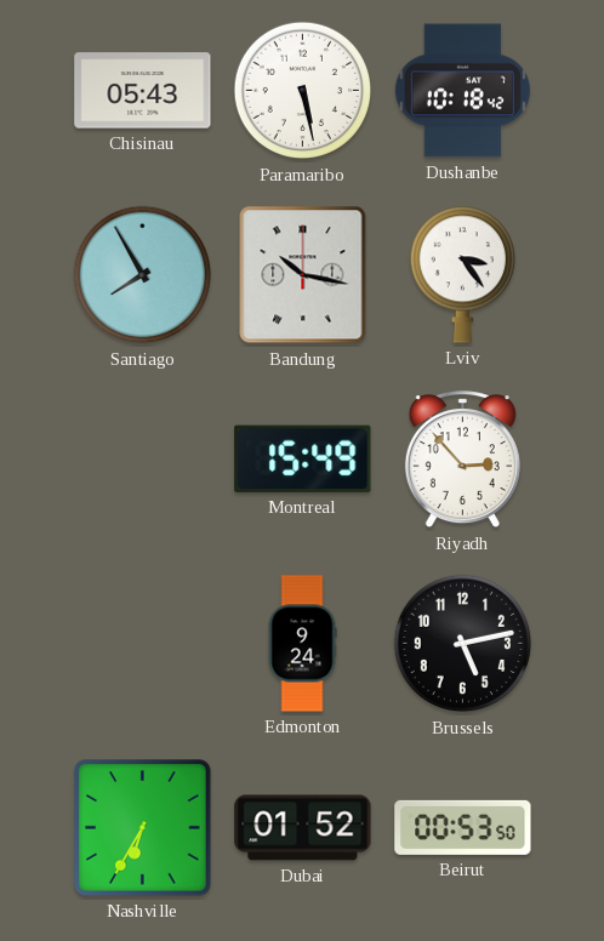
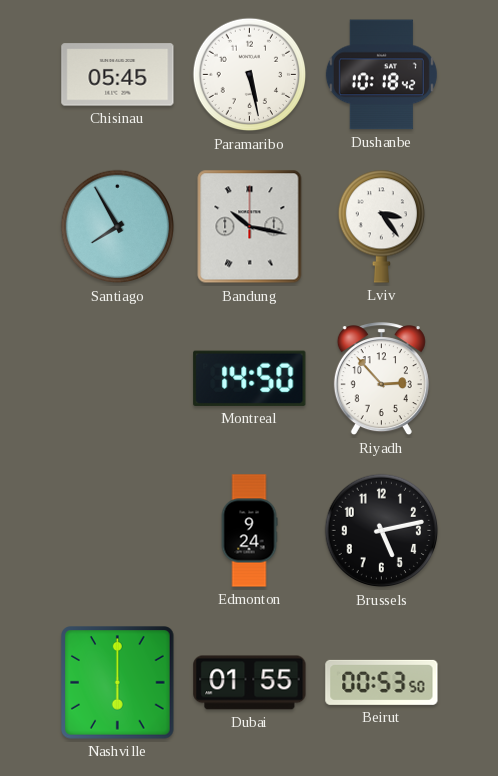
Chisinau: 05:43 -> 05:45
Montreal: 15:49 -> 14:50
Nashville: 6:35 -> 6:00
Dubai: 01:52 -> 01:55
